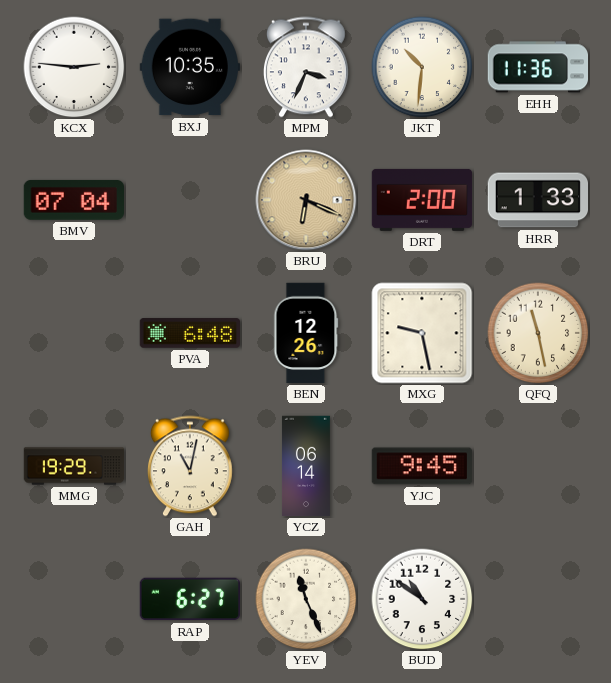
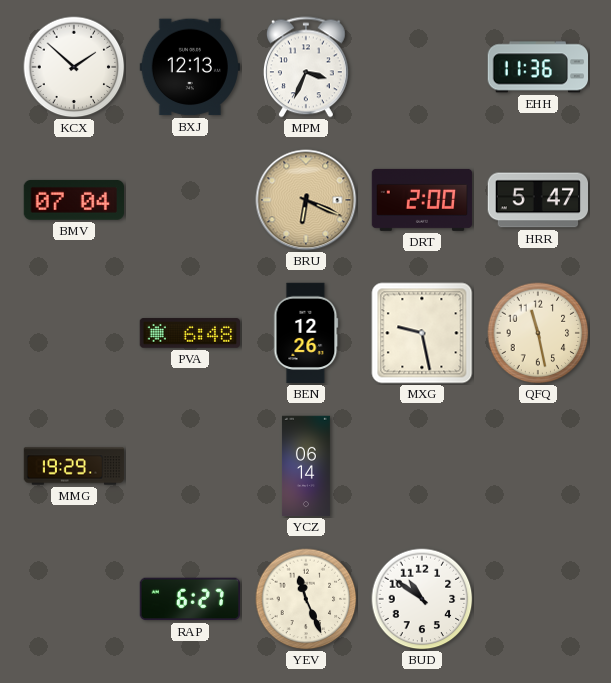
KCX: 2:46 -> 1:52
BXJ: 10:35 -> 12:13
JKT: 10:31 -> none
HRR: 1:33 -> 5:47
GAH: 11:02 -> none
YJC: 9:45 -> none
